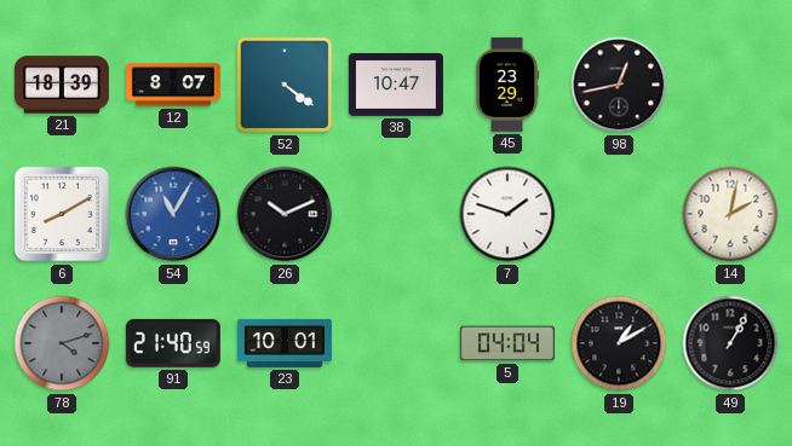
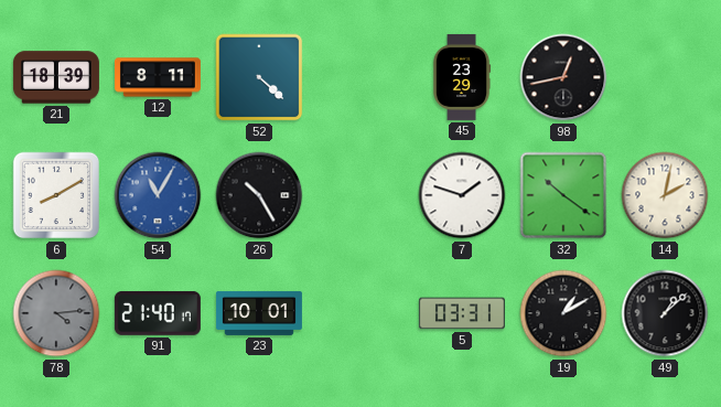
12: 8:07 -> 8:11
52: 4:21 -> 4:22
38: 10:47 -> none
26: 10:11 -> 10:25
32: none -> 10:21
78: 4:12 -> 4:14
91: 21:40:59 -> 21:40:17
5: 04:04 -> 03:31
49: 1:05 -> 1:08
